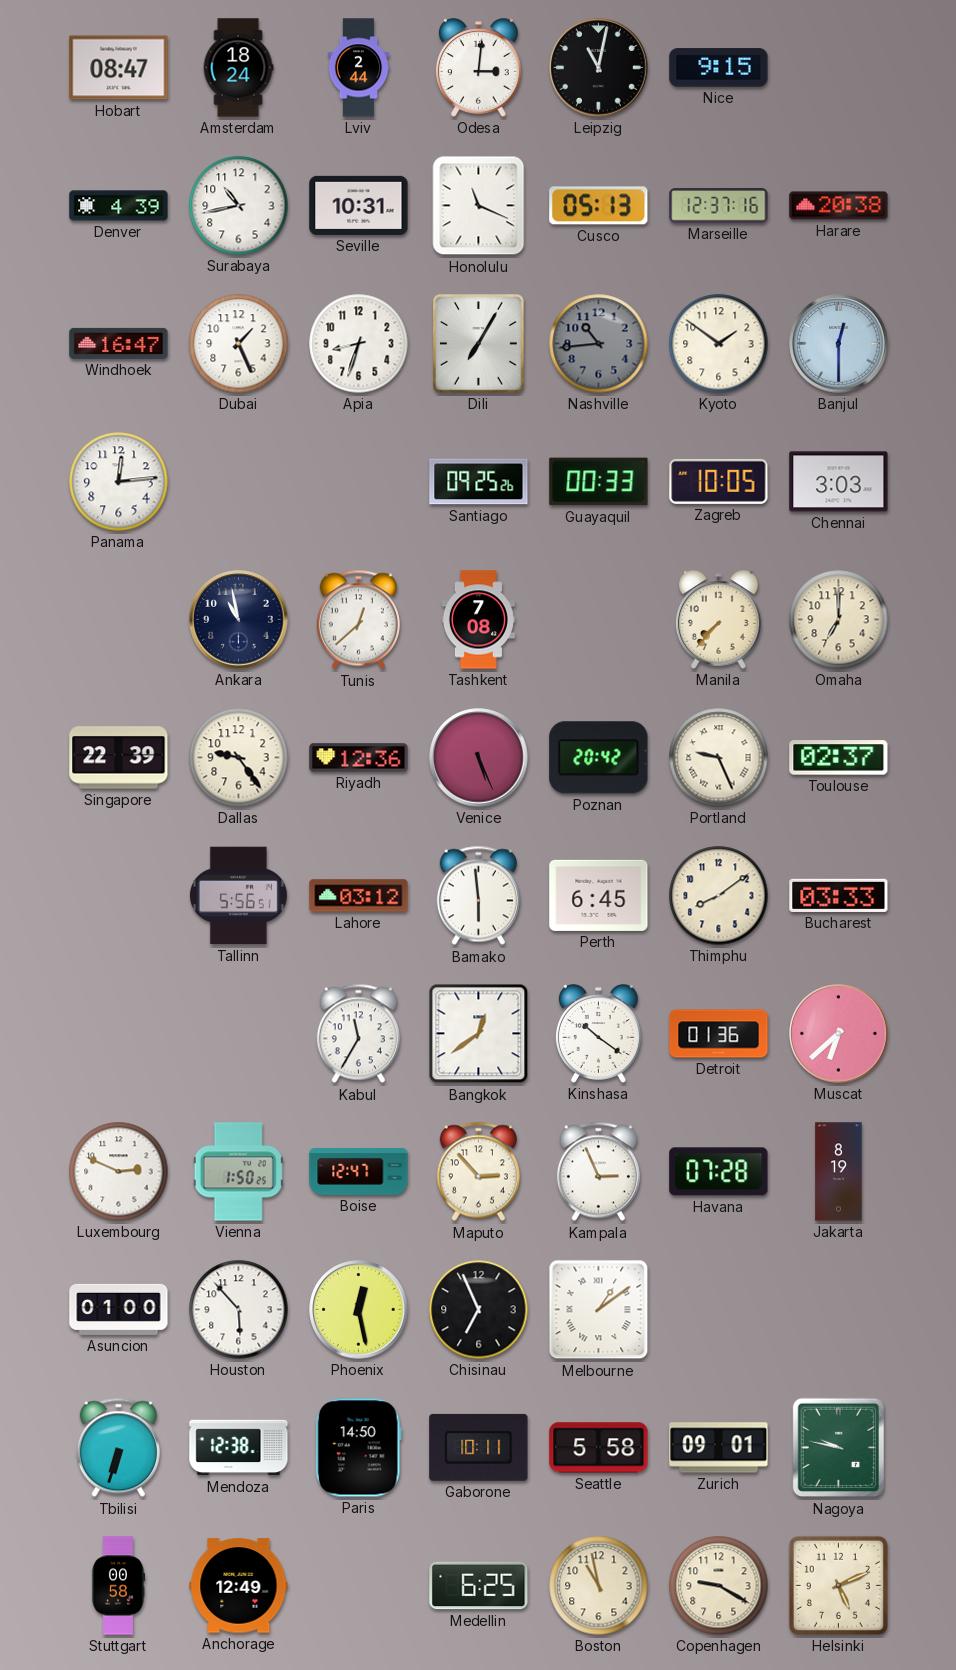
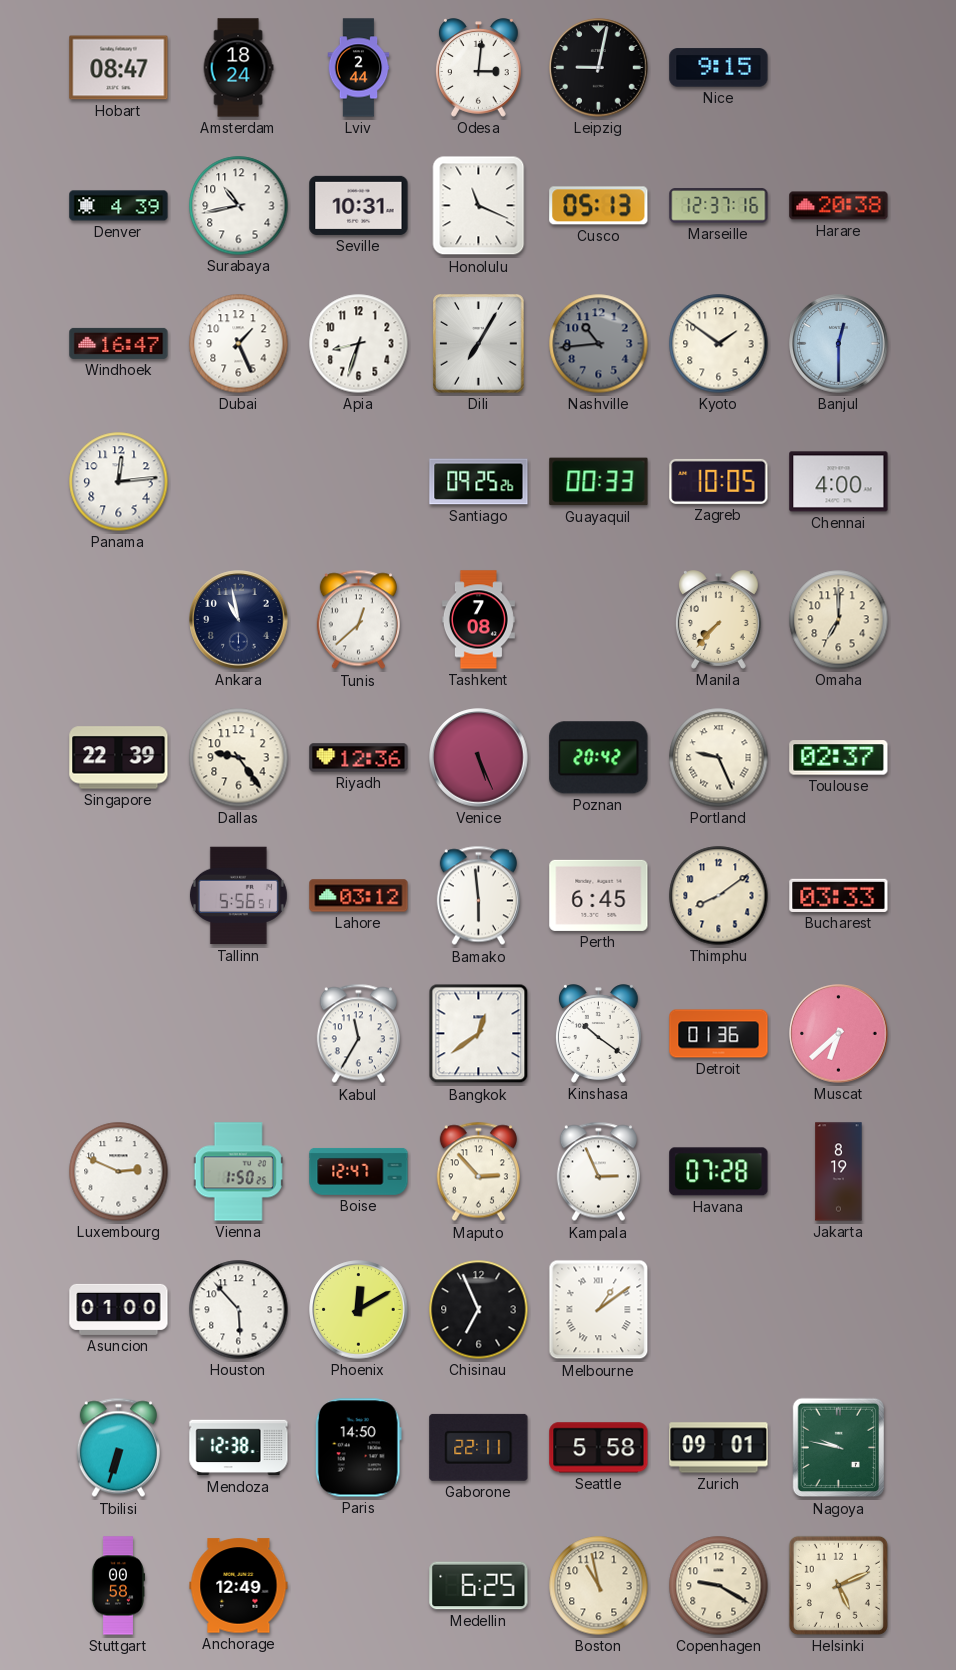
Leipzig: 11:02 -> 9:02
Chennai: 3:03 -> 4:00
Phoenix: 12:28 -> 12:10
Gaborone: 10:11 -> 22:11
